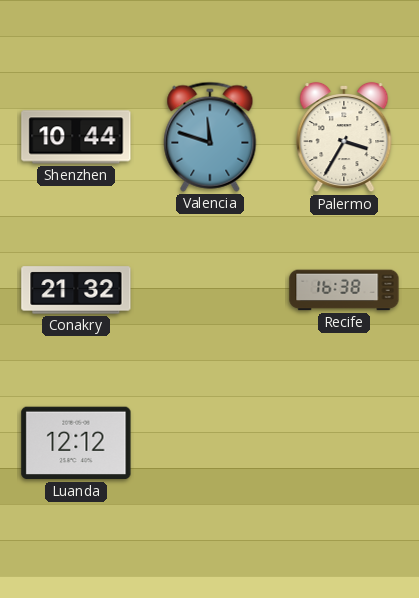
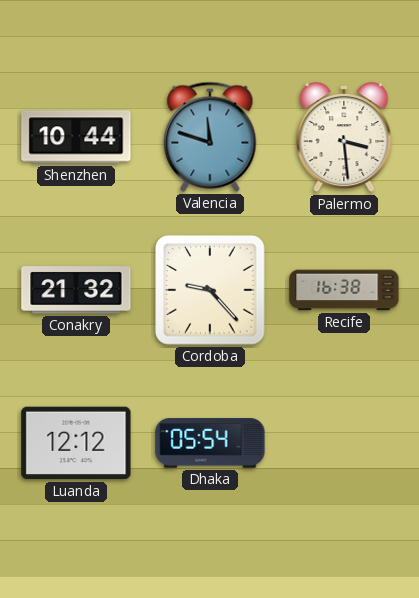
Palermo: 3:35 -> 3:29
Cordoba: none -> 9:23
Dhaka: none -> 05:54
